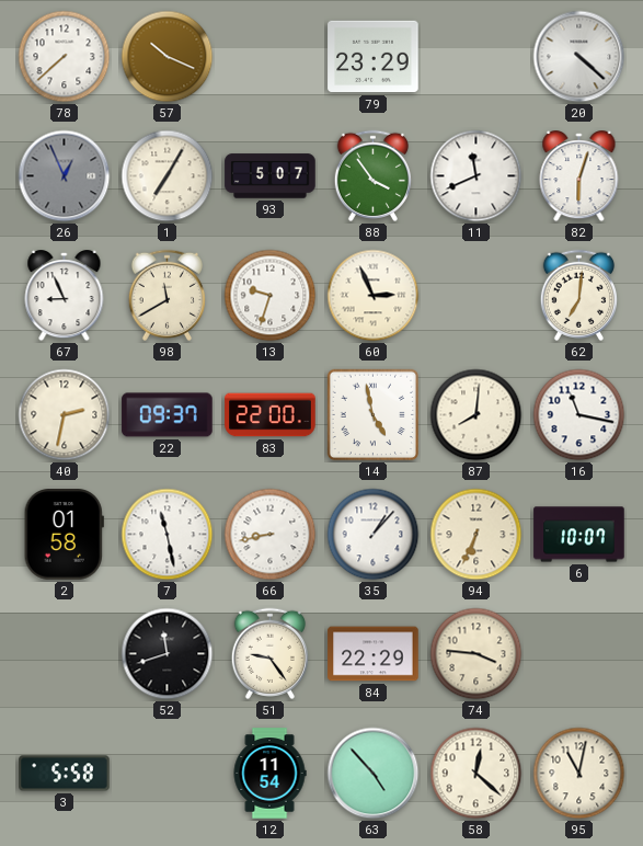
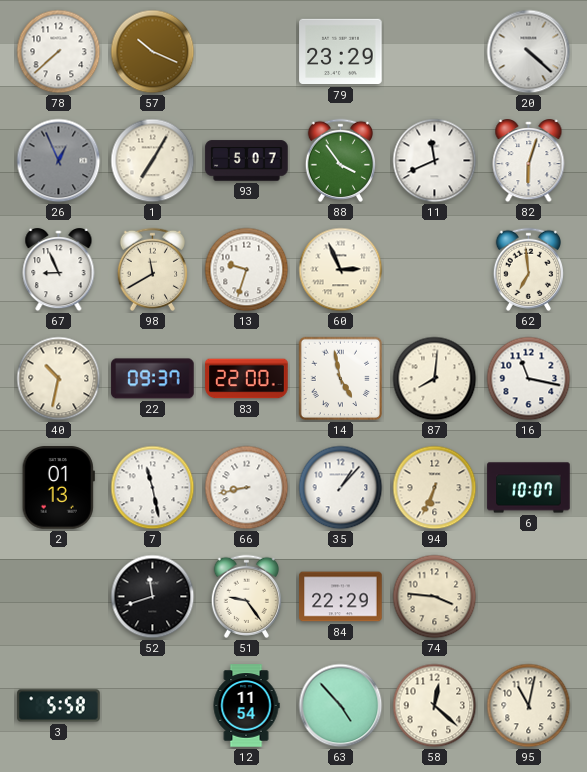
62: 7:01 -> 6:59
40: 2:32 -> 10:32
2: 01:58 -> 01:13
